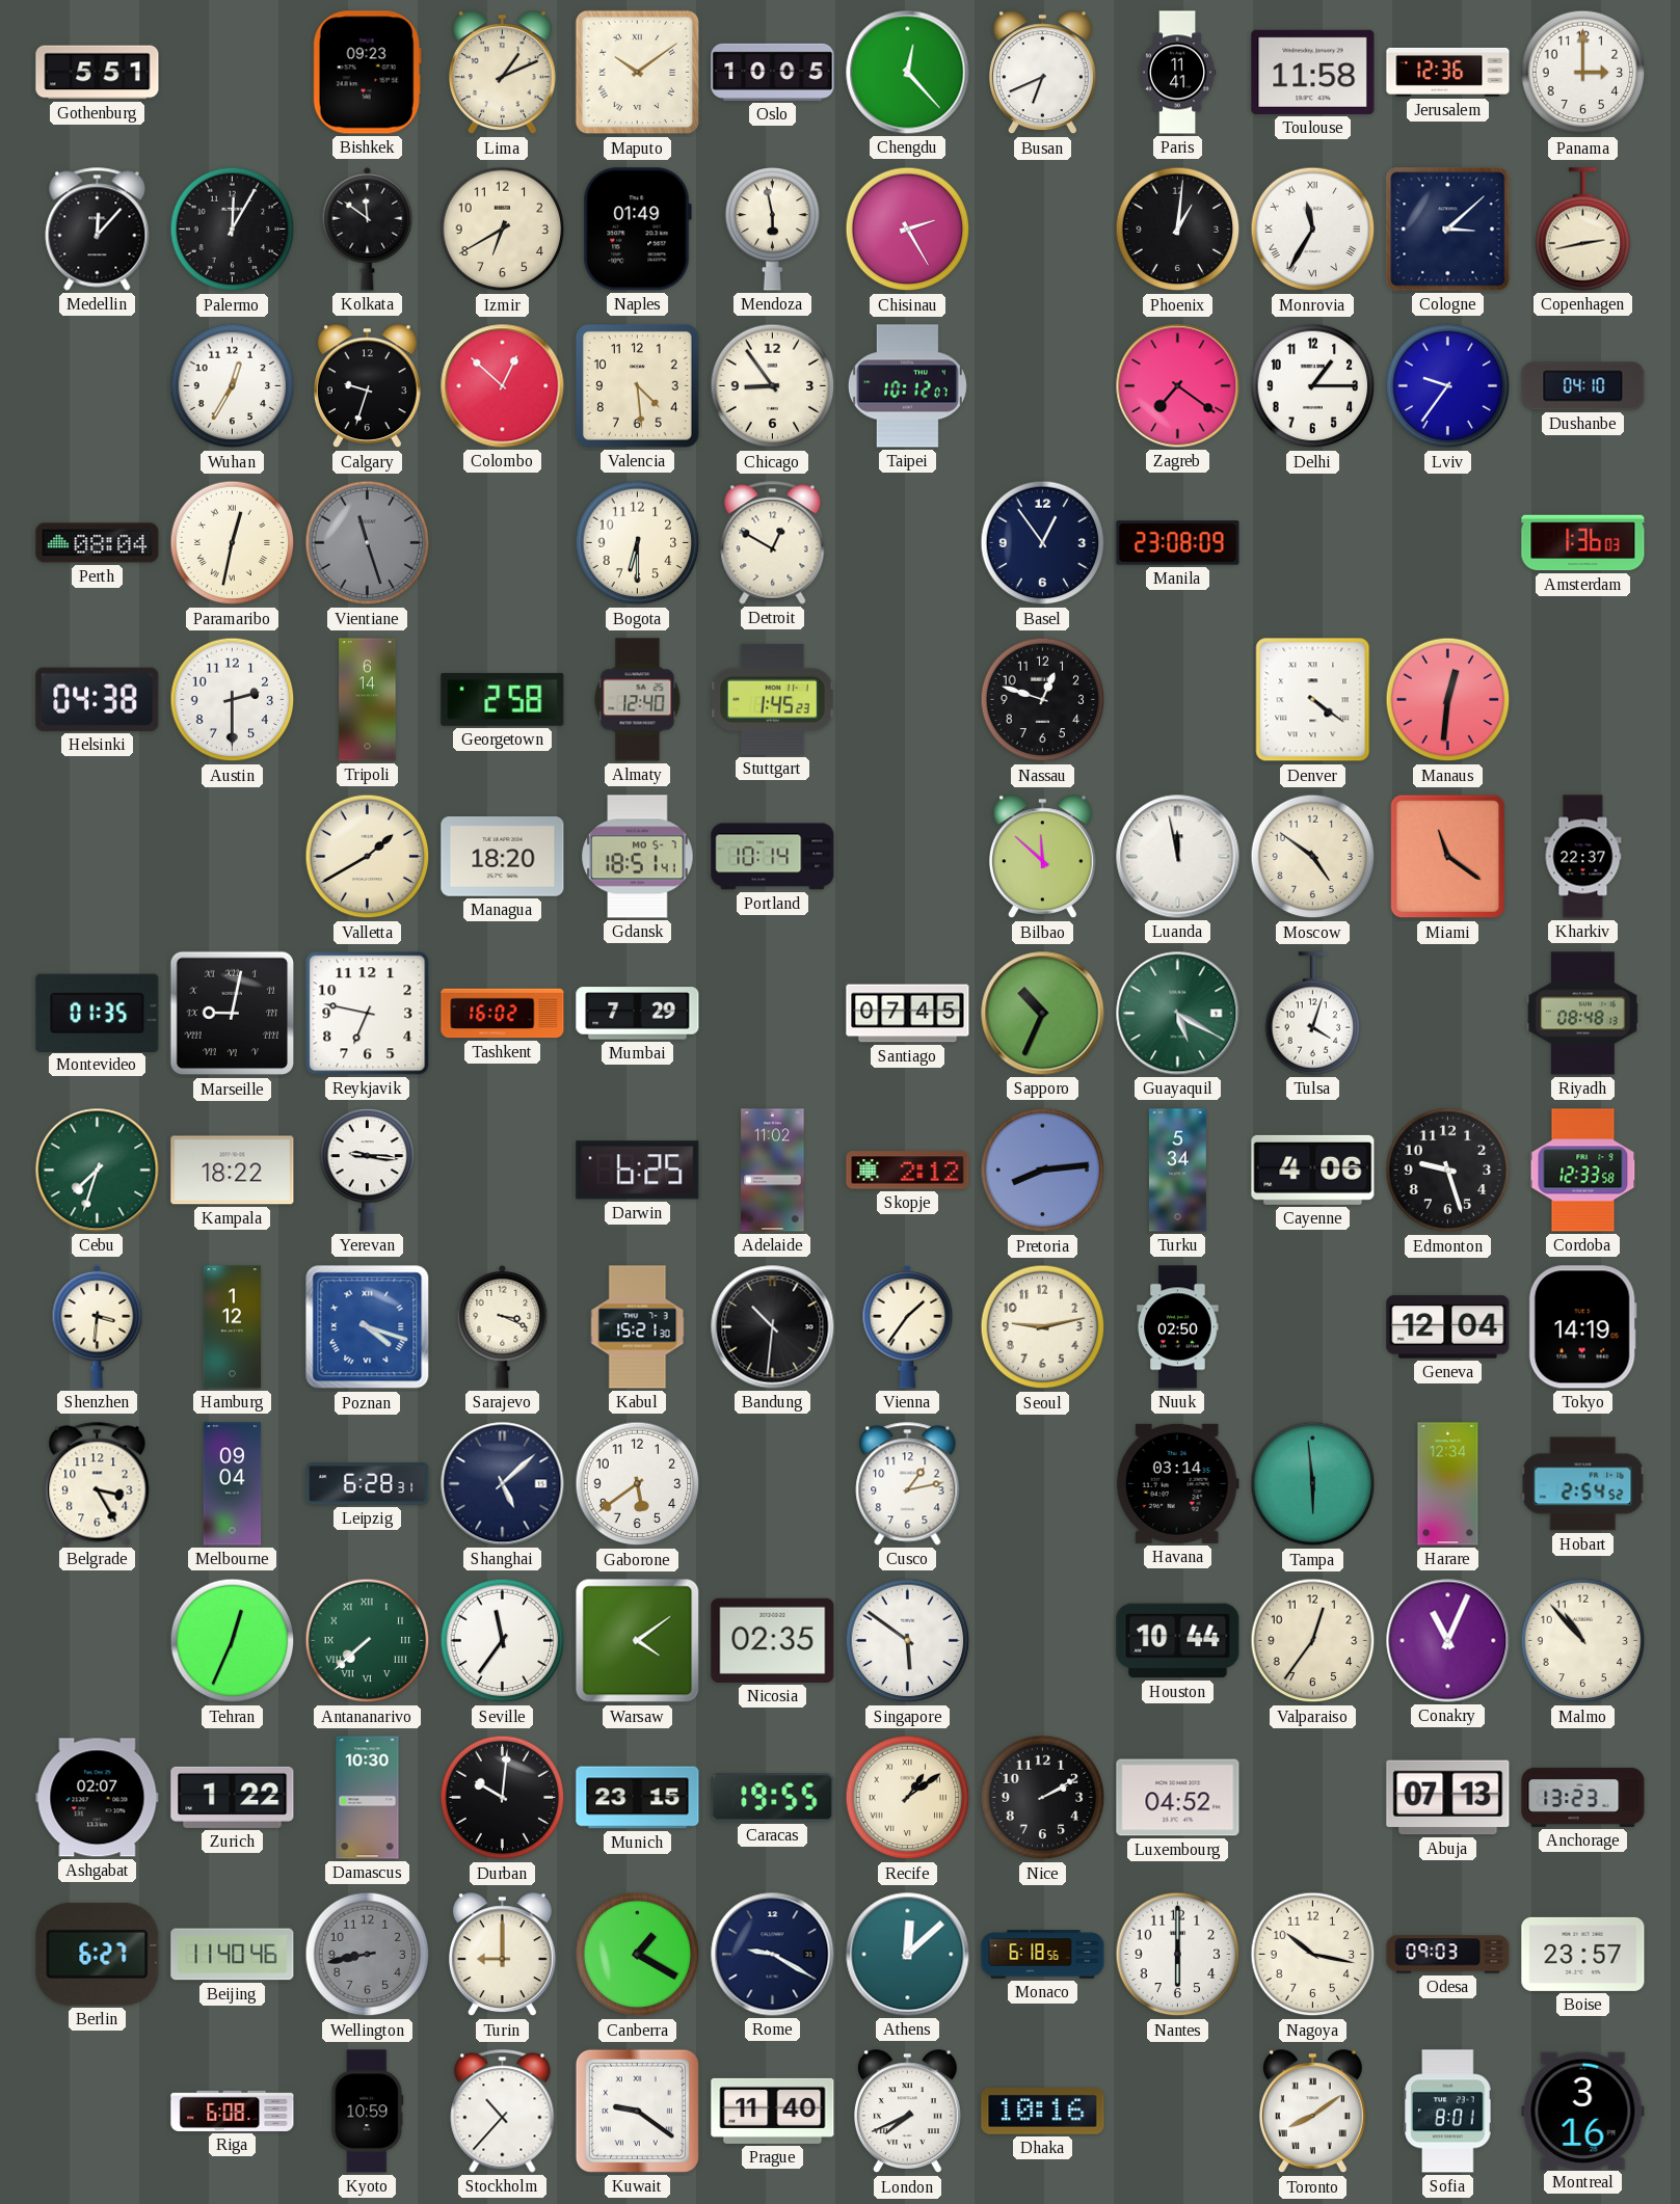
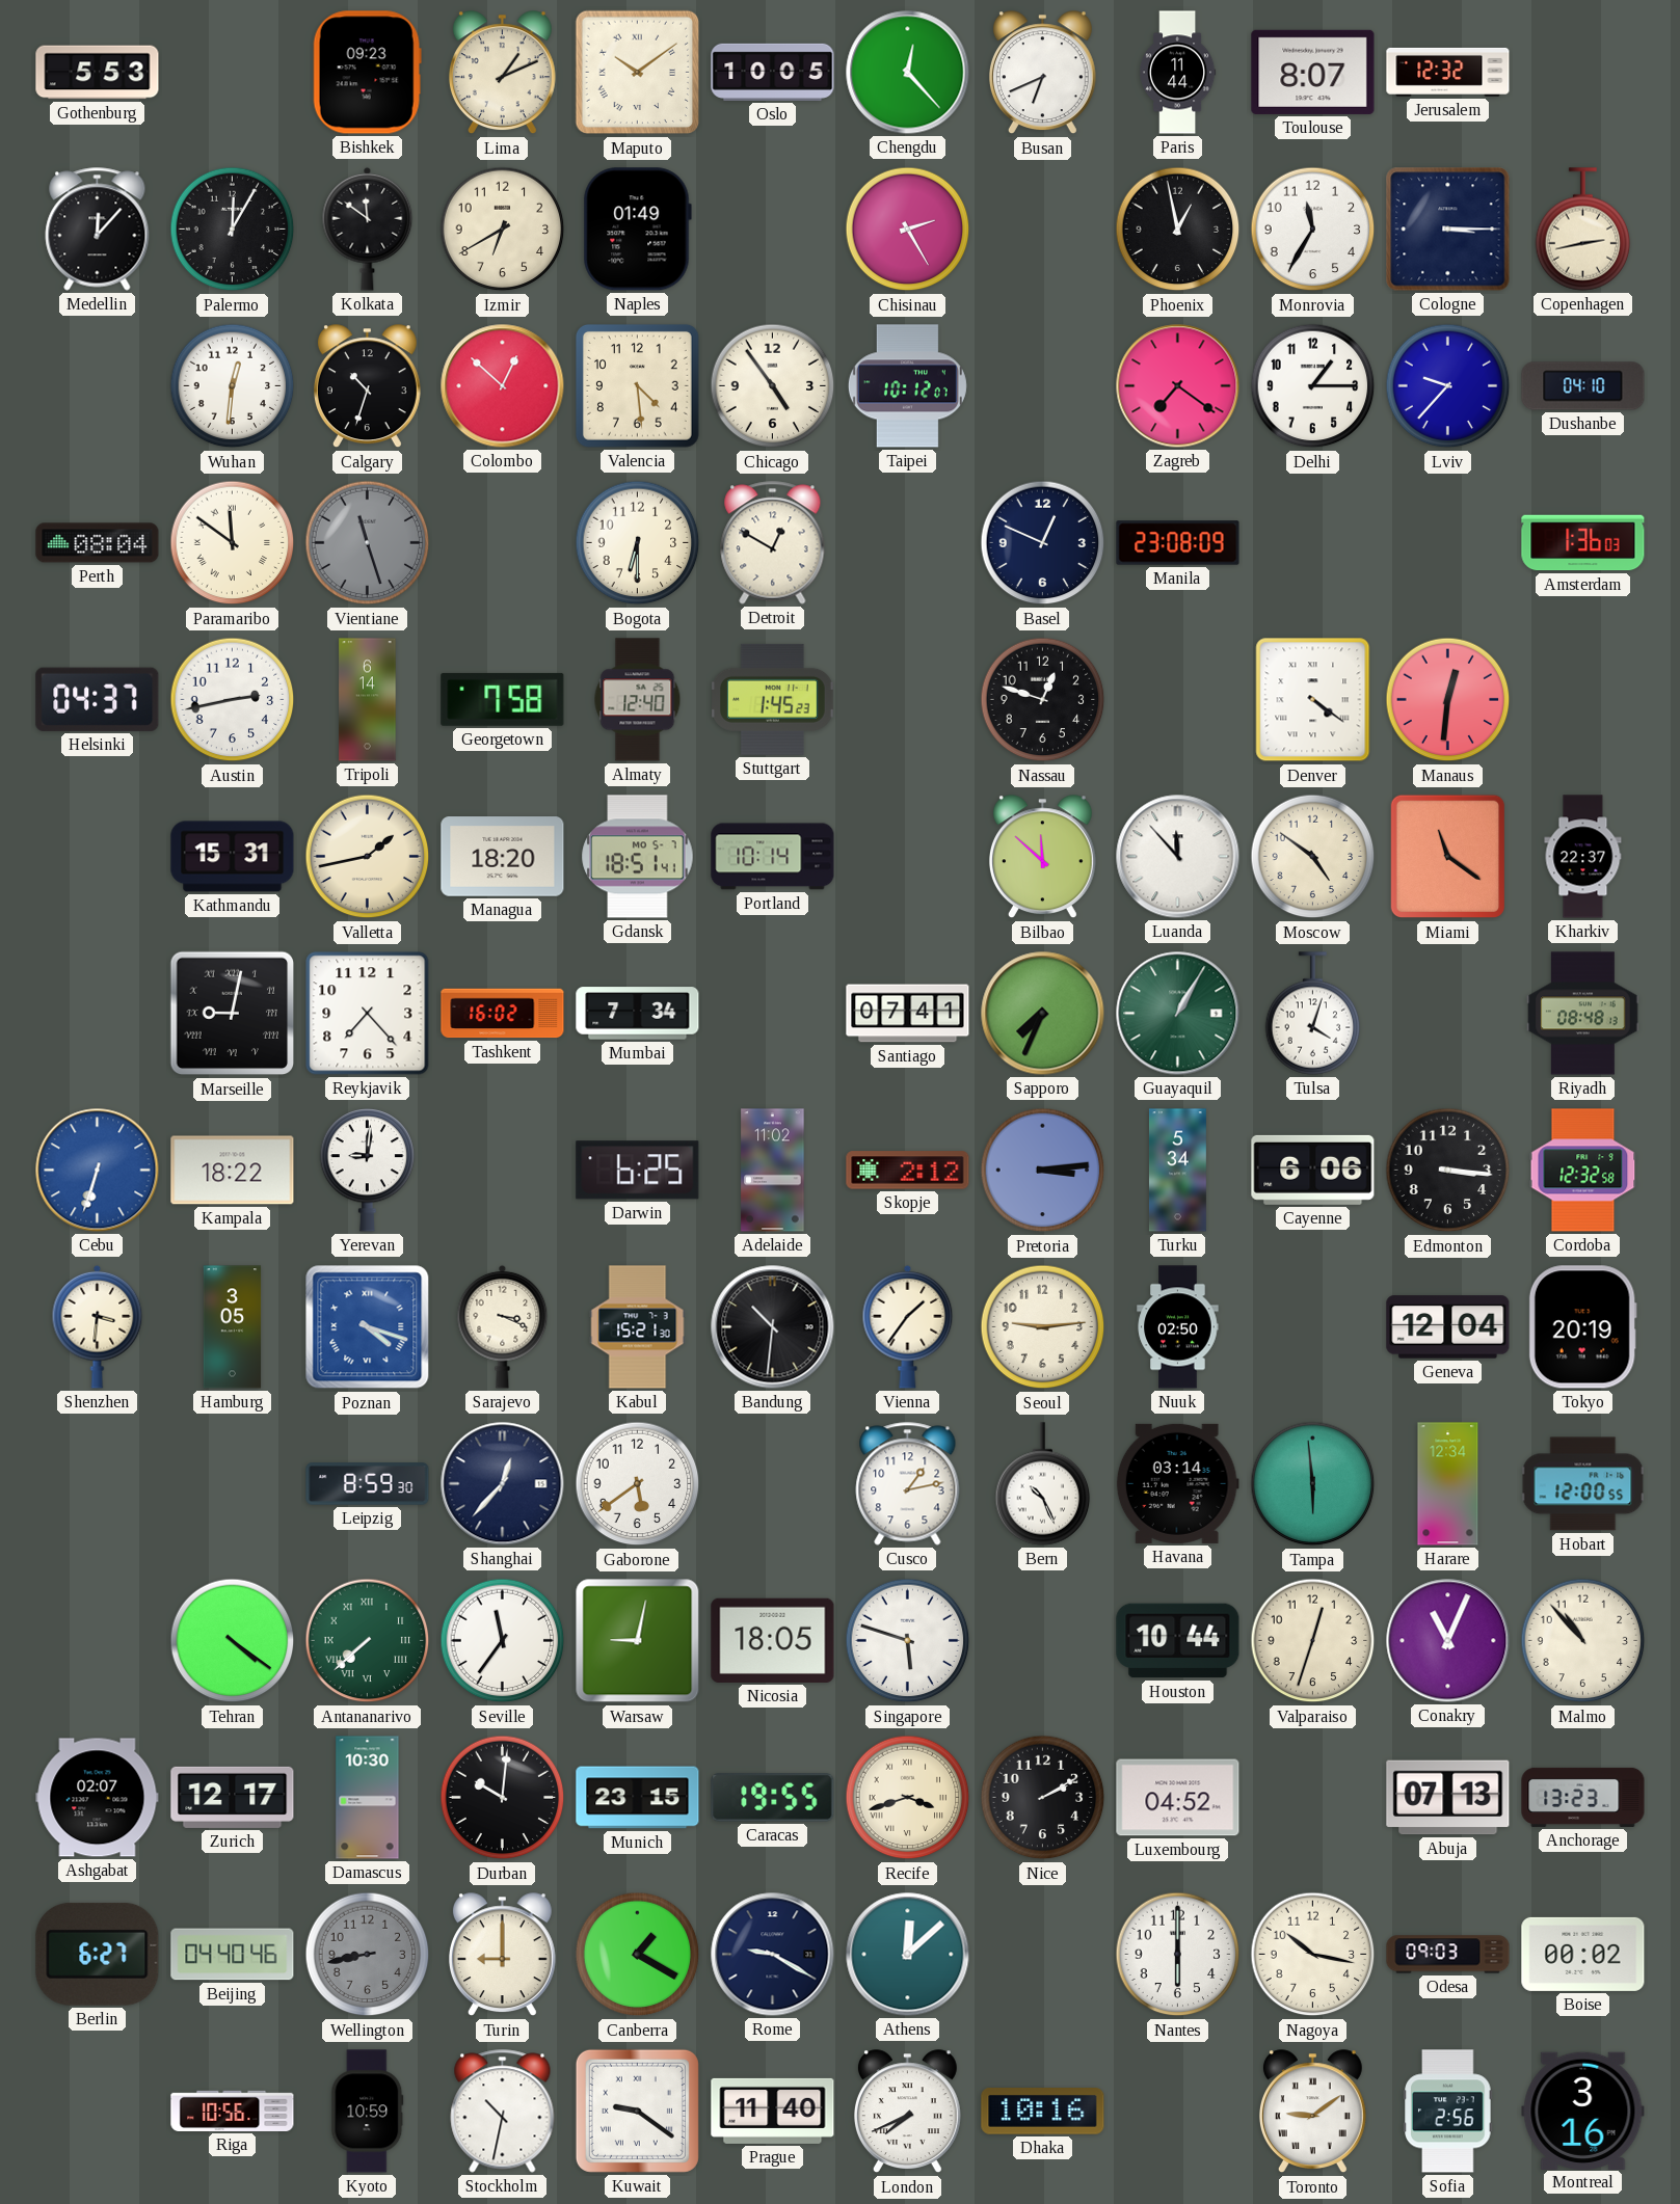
Gothenburg: 5:51 -> 5:53
Paris: 11:41 -> 11:44
Toulouse: 11:58 -> 8:07
Jerusalem: 12:36 -> 12:32
Panama: 3:00 -> none
Mendoza: 5:58 -> none
Phoenix: 1:01 -> 12:58
Monrovia numerals: Roman -> Arabic
Cologne: 3:08 -> 3:15
Wuhan: 12:35 -> 12:31
Calgary: 9:33 -> 10:33
Chicago: 8:54 -> 4:54
Lviv: 9:36 -> 9:37
Paramaribo: 12:32 -> 11:51
Basel: 12:54 -> 12:49
Helsinki: 04:38 -> 04:37
Austin: 2:30 -> 2:43
Georgetown: 2:58 -> 7:58
Kathmandu: none -> 15:31
Valletta: 1:40 -> 1:43
Luanda: 11:58 -> 11:53
Montevideo: 01:35 -> none
Reykjavik: 6:47 -> 7:23
Mumbai: 7:29 -> 7:34
Santiago: 07:45 -> 07:41
Sapporo: 10:34 -> 7:34
Guayaquil: 5:20 -> 1:05
Cebu: 7:33 -> 6:33
Cebu dial: green -> blue
Yerevan: 9:16 -> 9:01
Pretoria: 8:14 -> 3:14
Cayenne: 4:06 -> 6:06
Edmonton: 9:27 -> 3:16
Cordoba: 12:33 -> 12:32
Hamburg: 1:12 -> 3:05
Seoul: 9:13 -> 9:14
Tokyo: 14:19 -> 20:19
Belgrade: 3:25 -> none
Melbourne: 09:04 -> none
Leipzig: 6:28 -> 8:59
Shanghai: 5:08 -> 12:37
Bern: none -> 10:26
Hobart: 2:54 -> 12:00
Tehran: 12:34 -> 4:21
Warsaw: 4:09 -> 9:02
Nicosia: 02:35 -> 18:05
Singapore: 5:51 -> 5:48
Valparaiso: 12:36 -> 12:33
Zurich: 1:22 -> 12:17
Recife: 1:09 -> 3:42
Beijing: 11:40 -> 04:40
Monaco: 6:18 -> none
Boise: 23:57 -> 00:02
Riga: 6:08 -> 10:56
Stockholm: 10:37 -> 10:32
Toronto: 8:09 -> 9:09
Sofia: 8:01 -> 2:56
